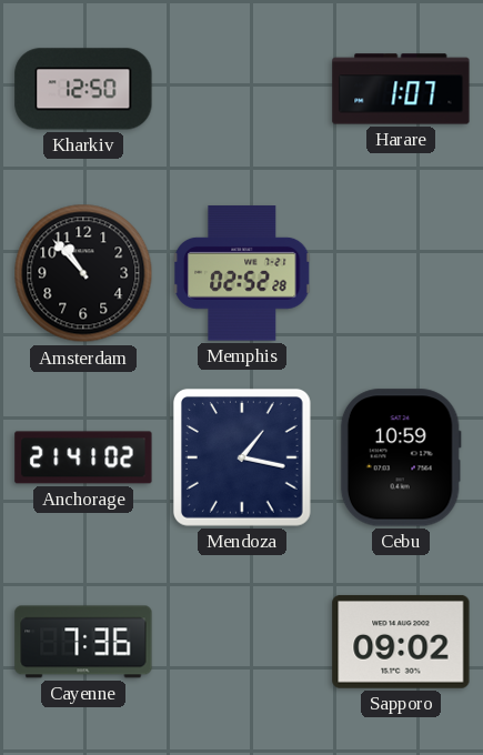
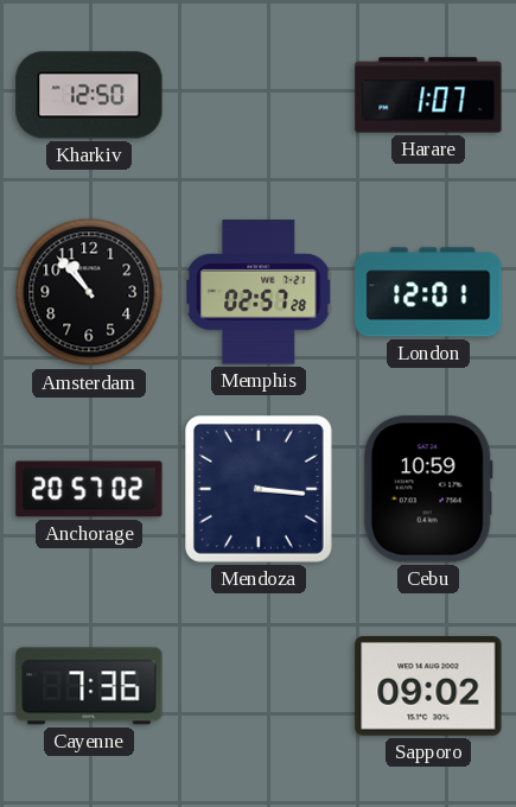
Memphis: 02:52 -> 02:57
London: none -> 12:01
Anchorage: 21:41 -> 20:57
Mendoza: 1:17 -> 3:16
